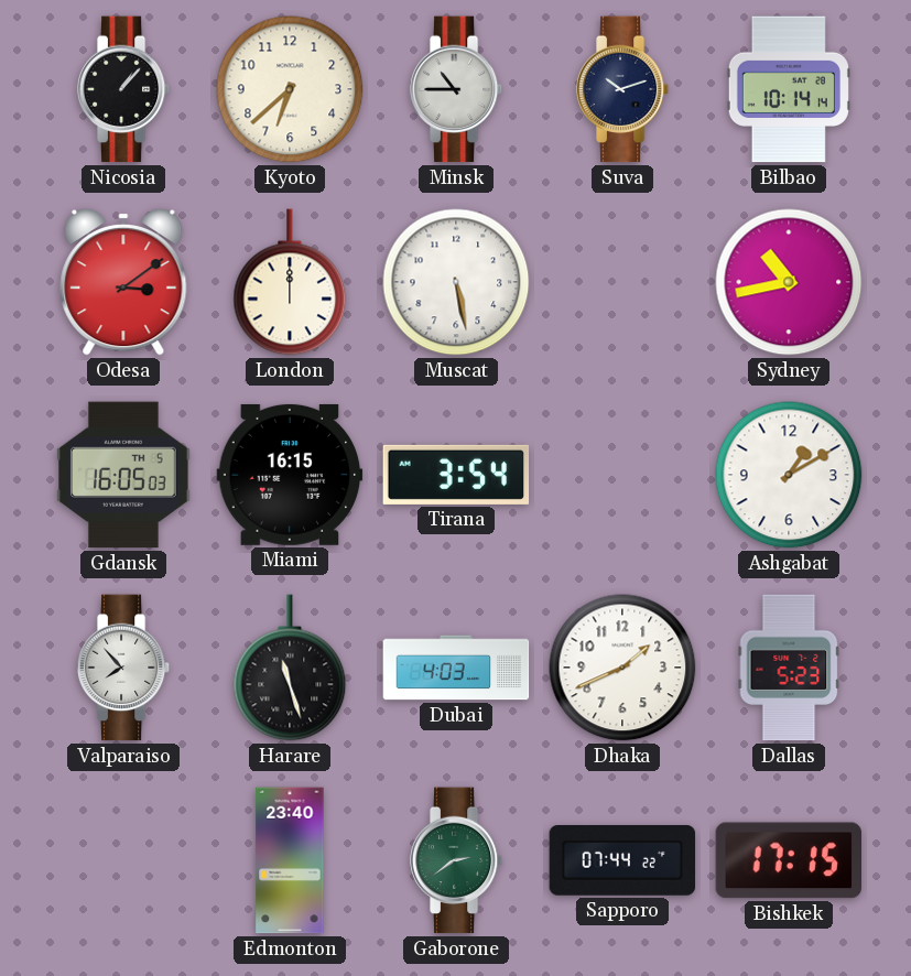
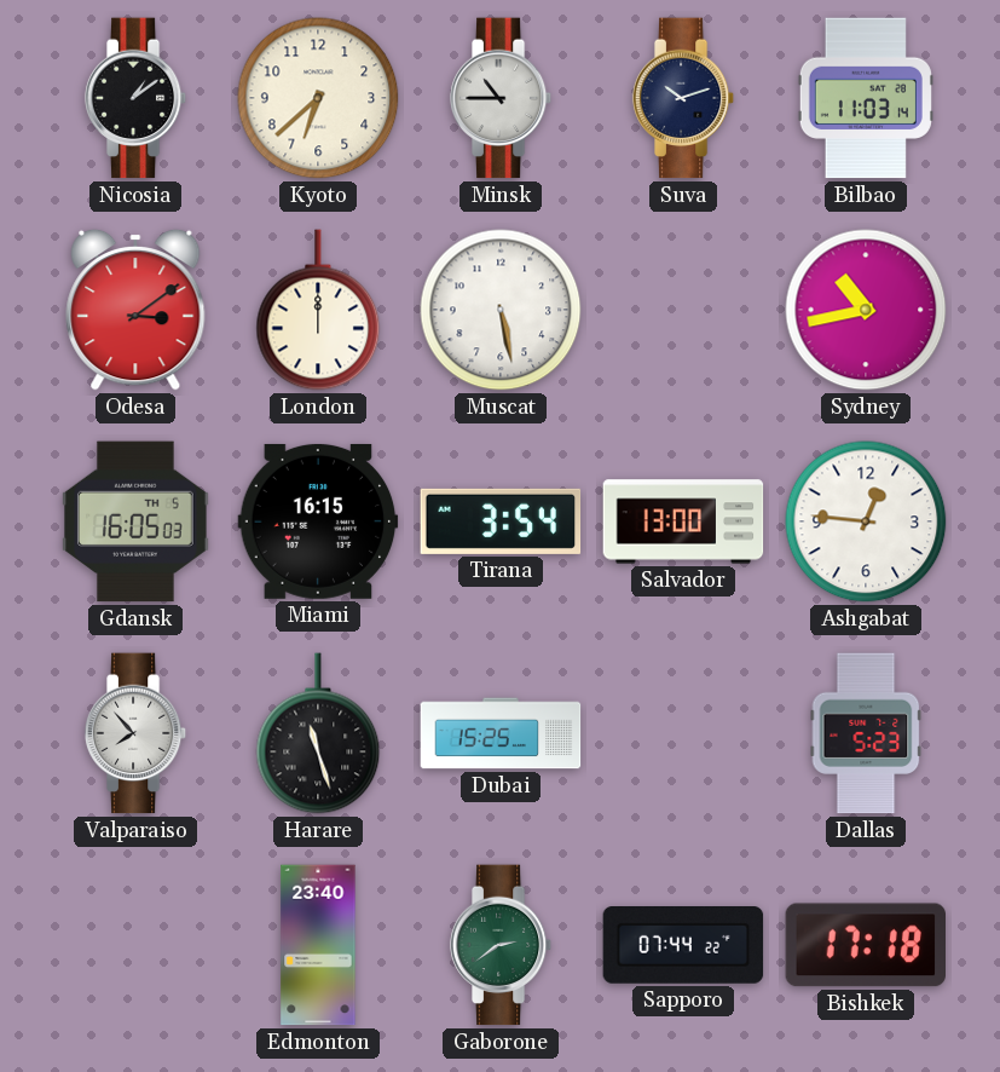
Nicosia: 1:07 -> 1:09
Bilbao: 10:14 -> 11:03
Salvador: none -> 13:00
Ashgabat: 1:10 -> 12:46
Dubai: 4:03 -> 15:25
Dhaka: 1:41 -> none
Bishkek: 17:15 -> 17:18
